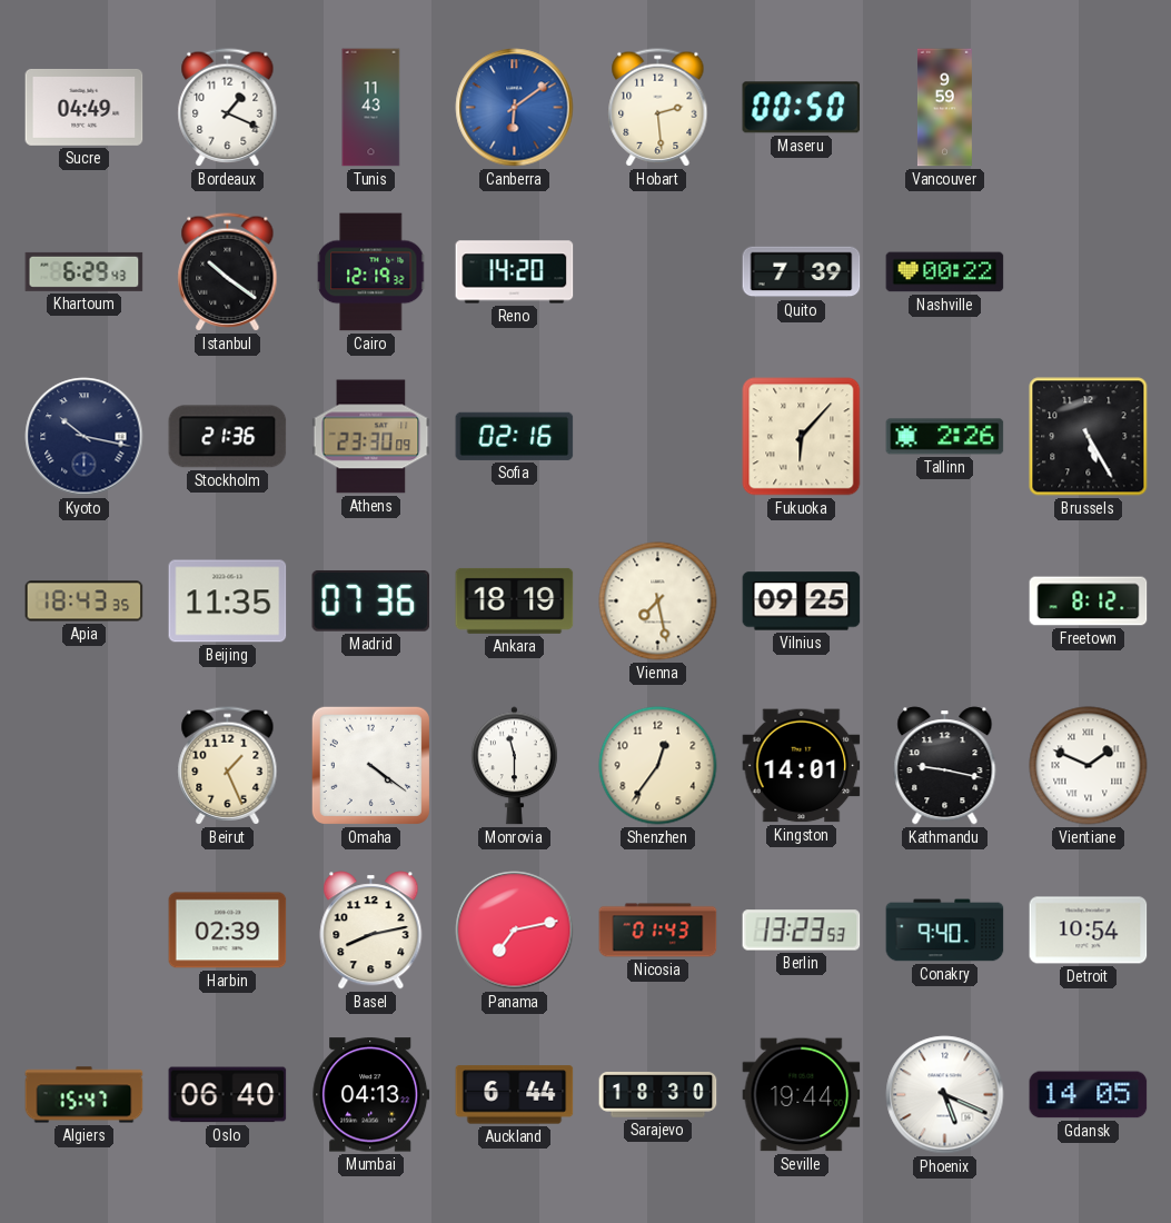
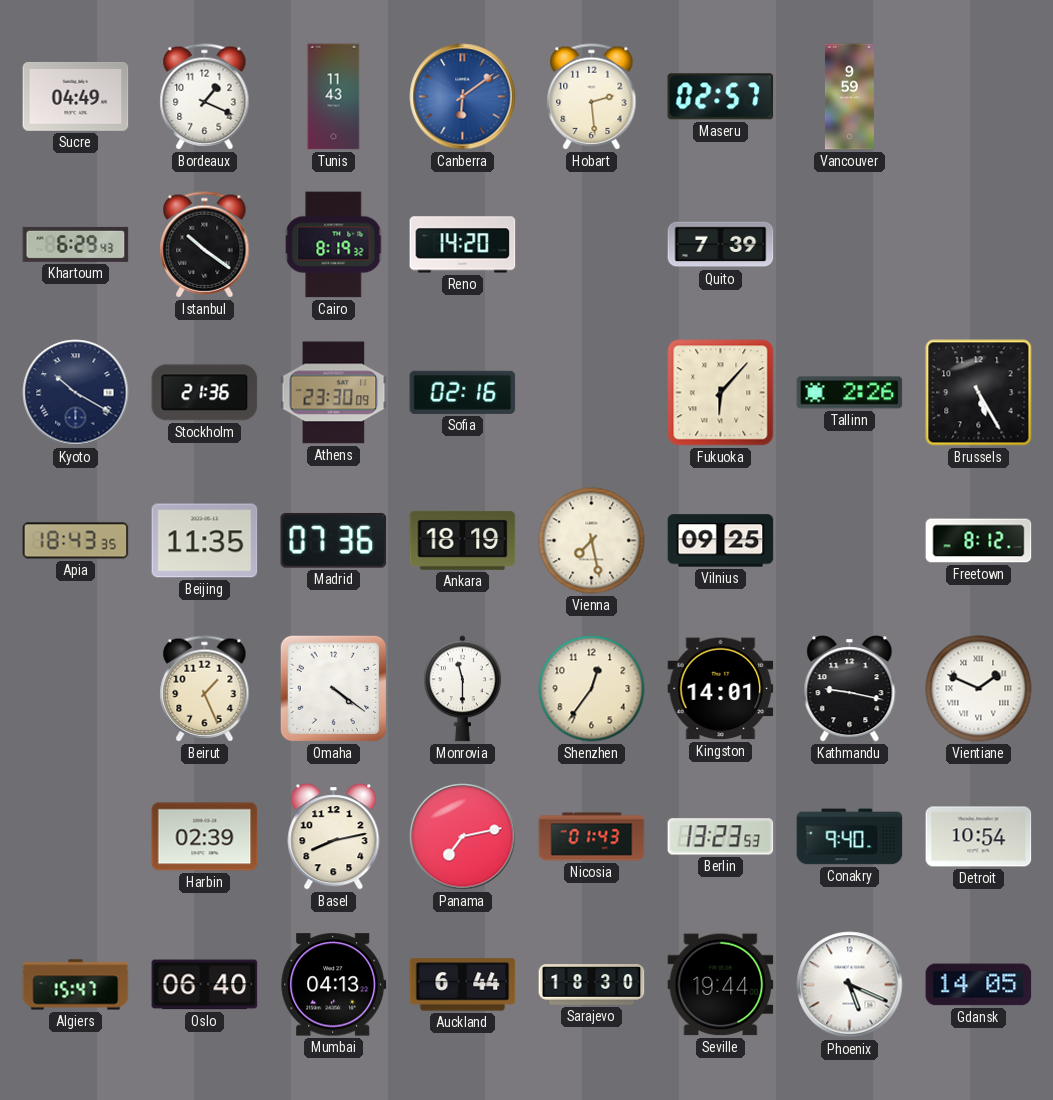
Maseru: 00:50 -> 02:57
Cairo: 12:19 -> 8:19
Nashville: 00:22 -> none
Kyoto: 10:17 -> 10:20
